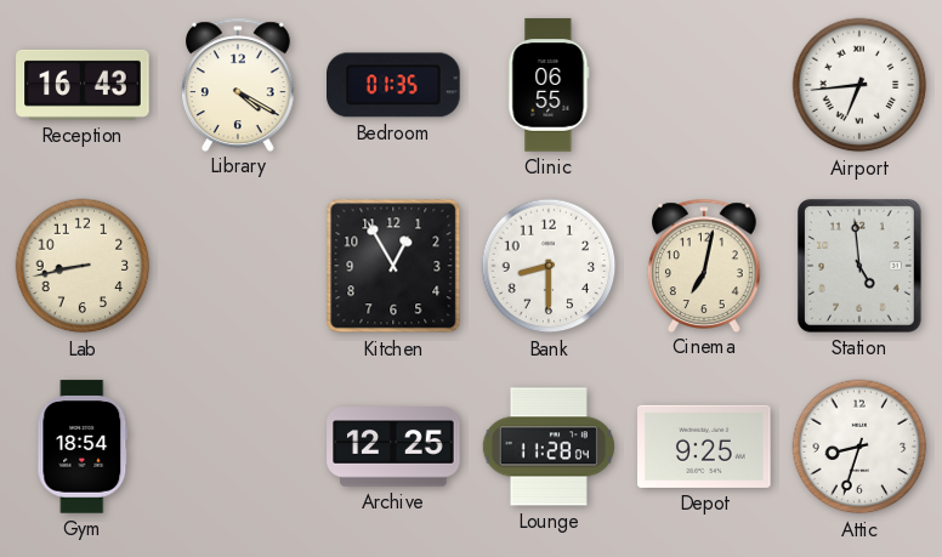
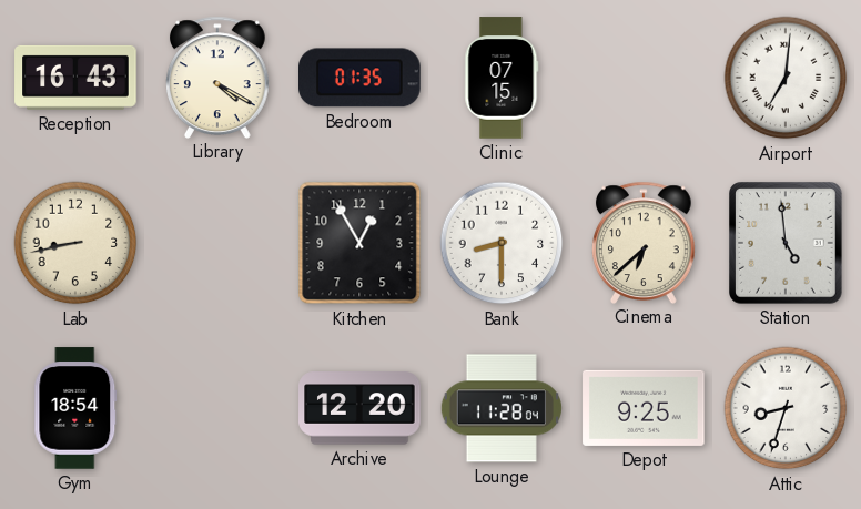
Clinic: 06:55 -> 07:15
Airport: 6:44 -> 7:01
Cinema: 7:02 -> 6:38
Archive: 12:25 -> 12:20
